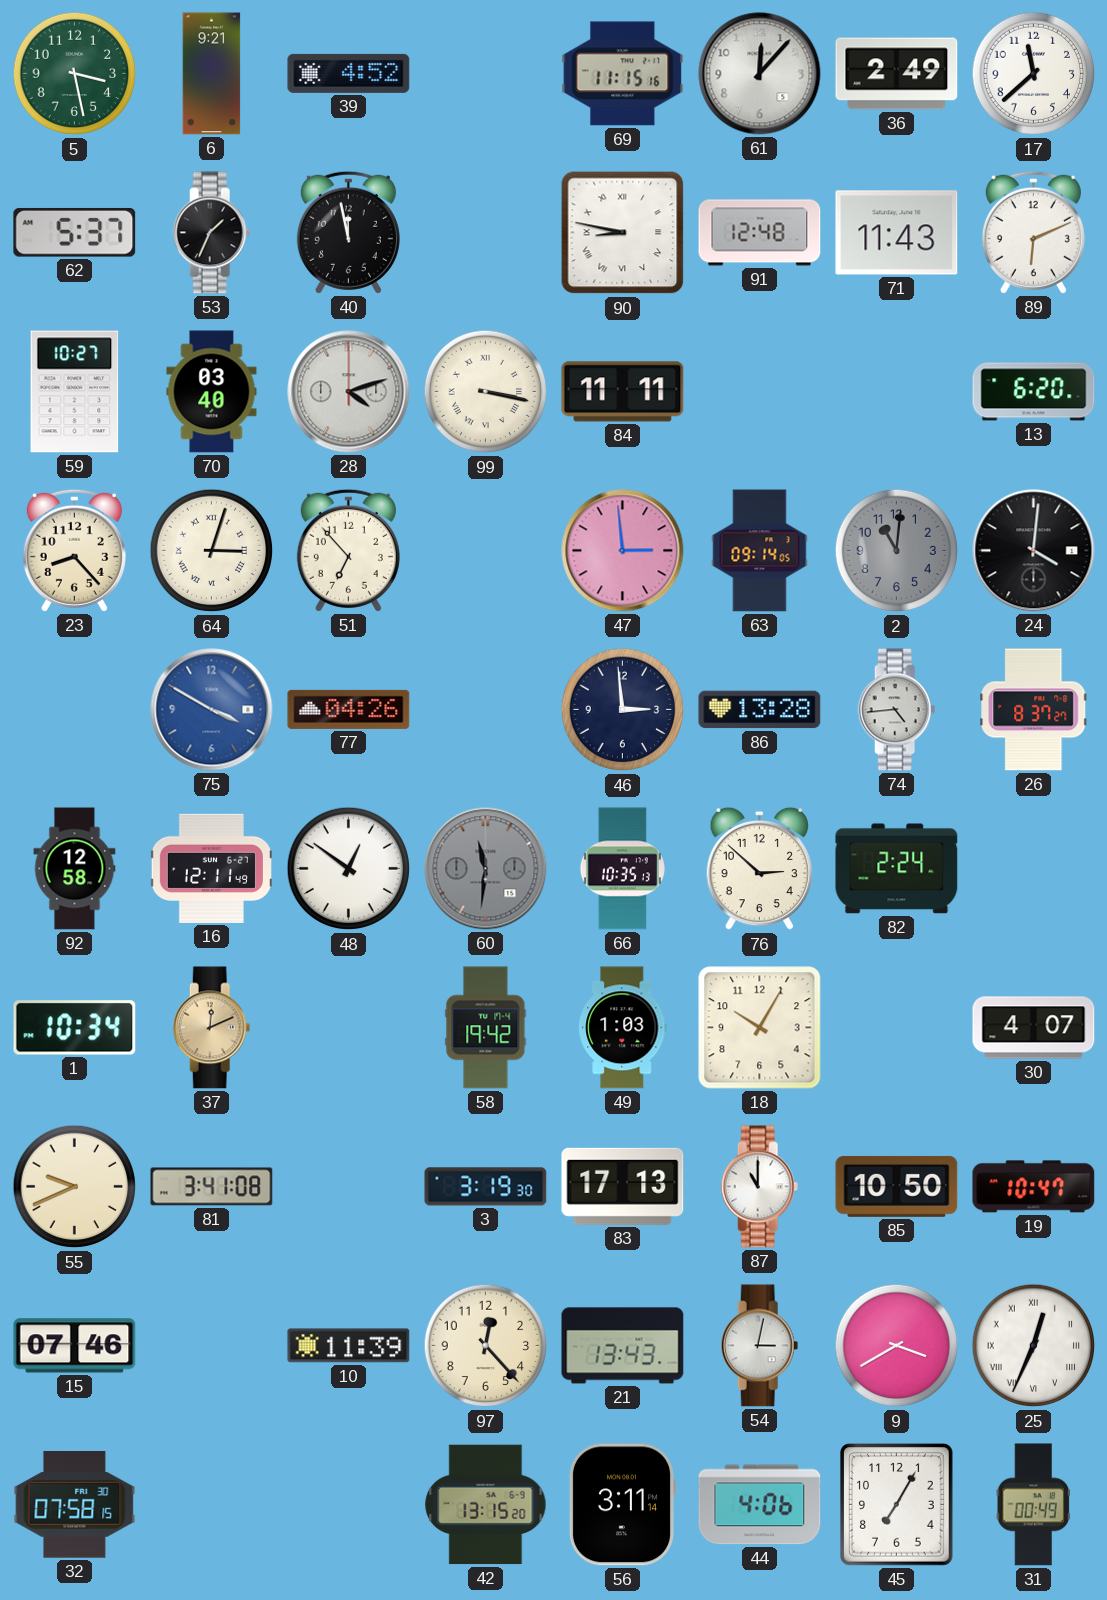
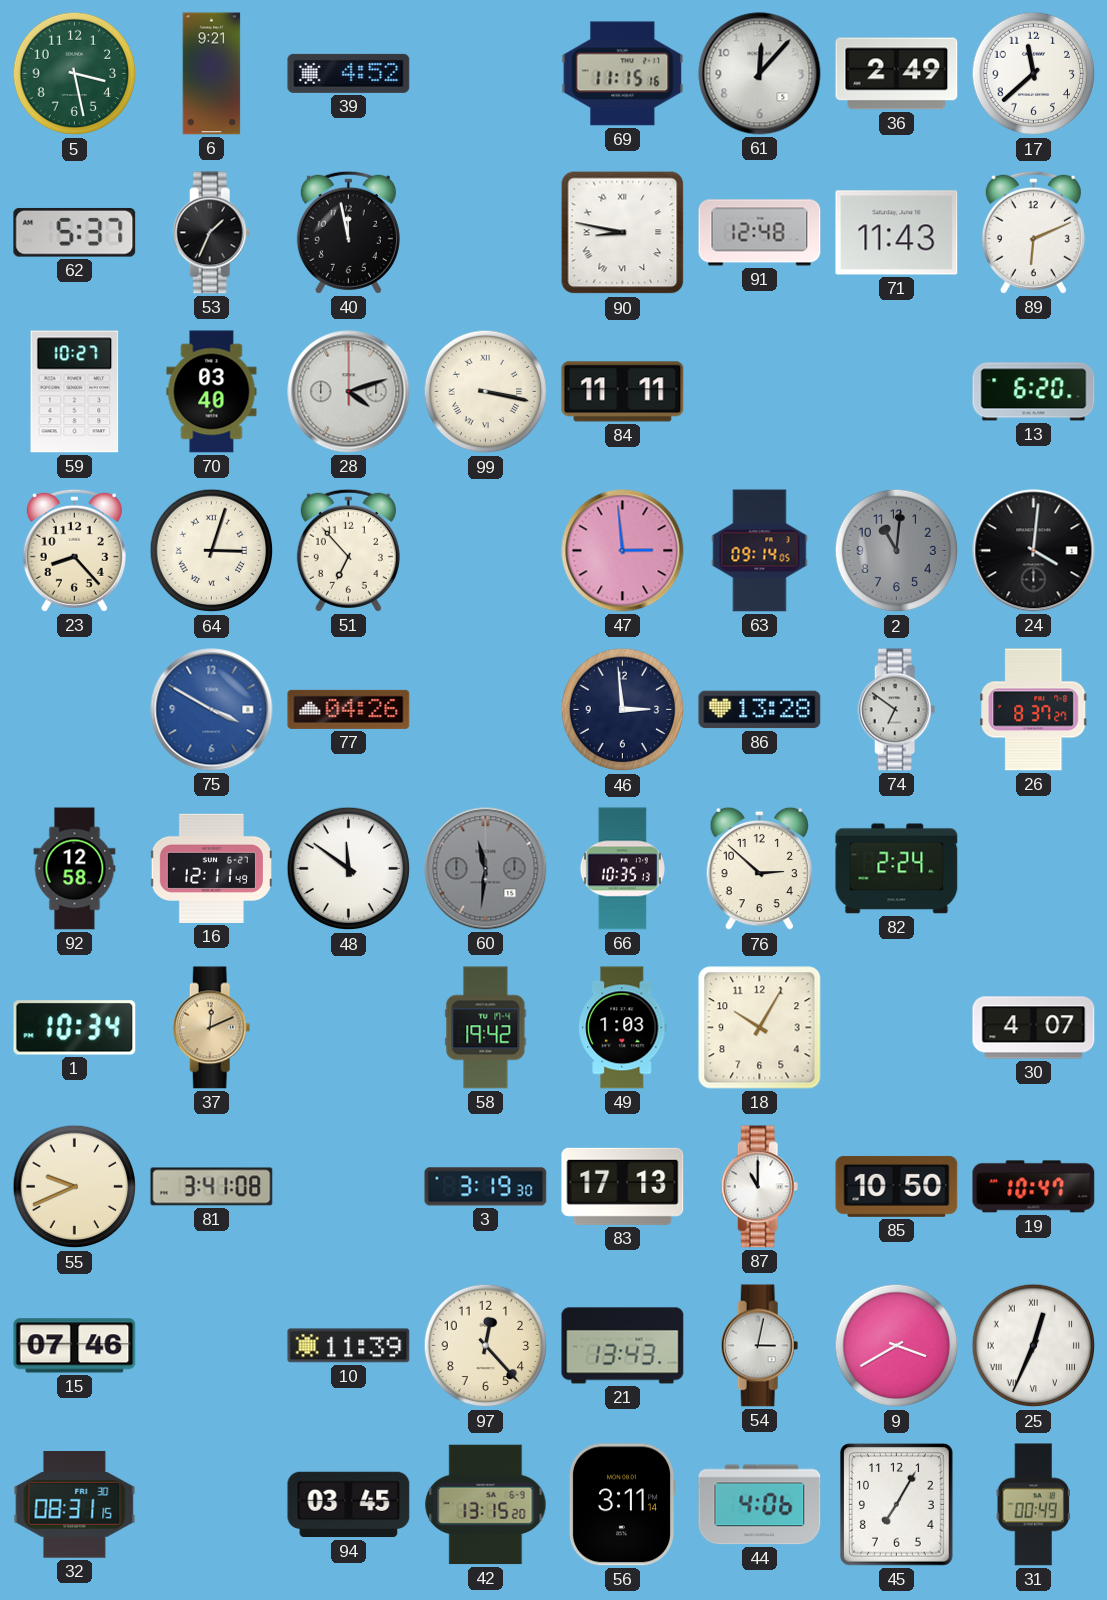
74: 4:44 -> 6:51
48: 12:51 -> 11:51
32: 07:58 -> 08:31
94: none -> 03:45
